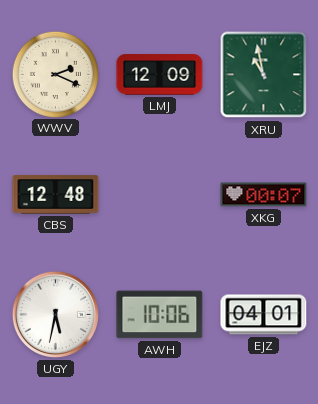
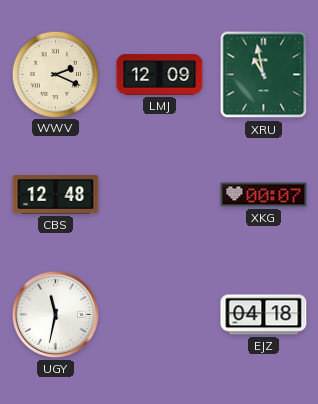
UGY: 5:32 -> 11:32
AWH: 10:06 -> none
EJZ: 04:01 -> 04:18
